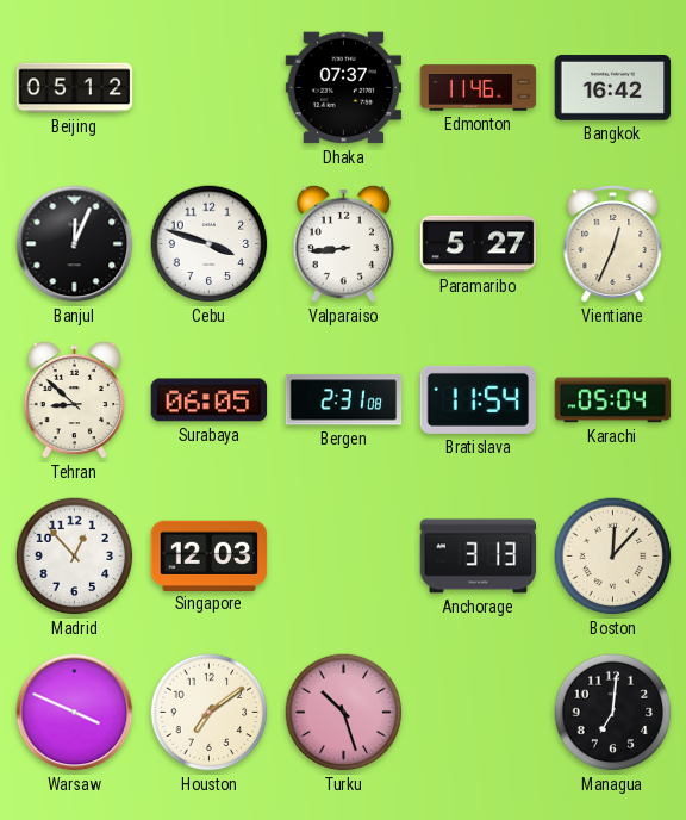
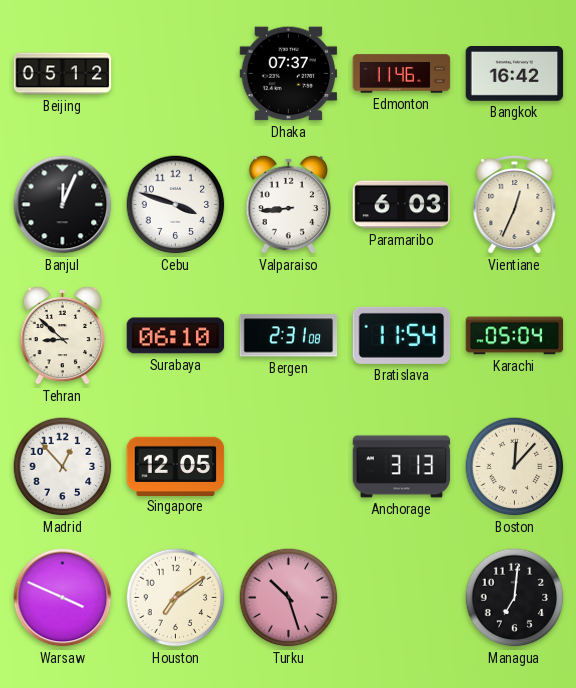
Paramaribo: 5:27 -> 6:03
Surabaya: 06:05 -> 06:10
Singapore: 12:03 -> 12:05
